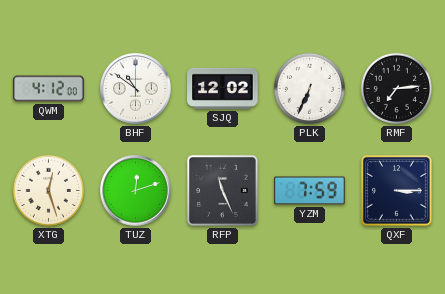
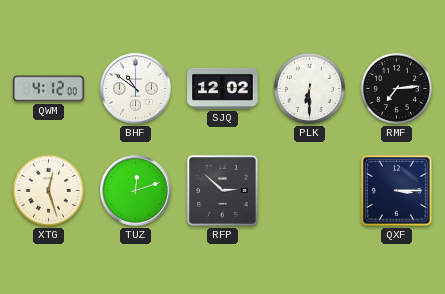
PLK: 6:34 -> 6:30
RFP: 11:26 -> 2:52
YZM: 7:59 -> none
